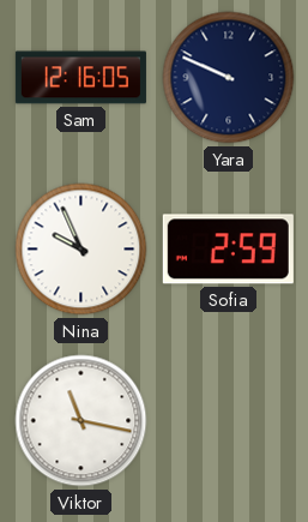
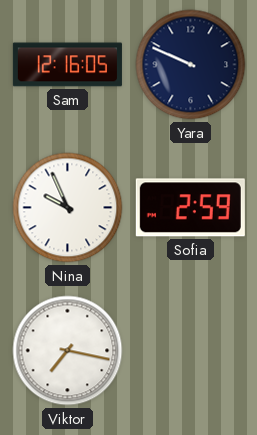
Viktor: 11:17 -> 7:17
